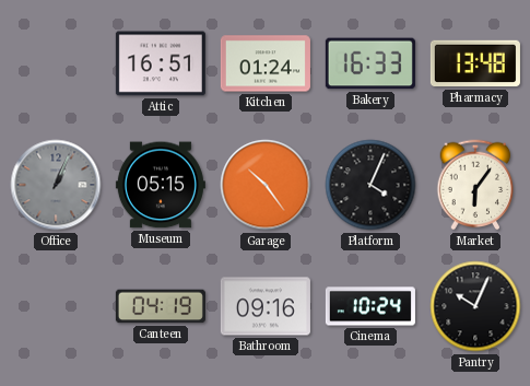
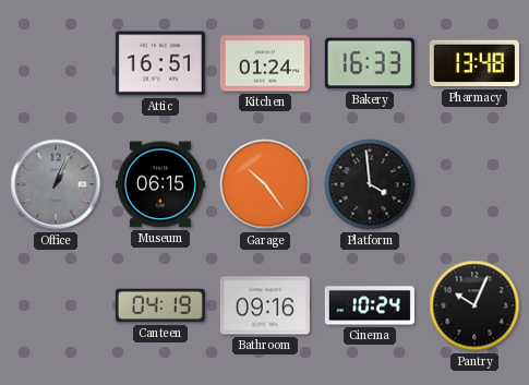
Museum: 05:15 -> 06:15
Platform: 4:04 -> 3:59
Market: 6:06 -> none
